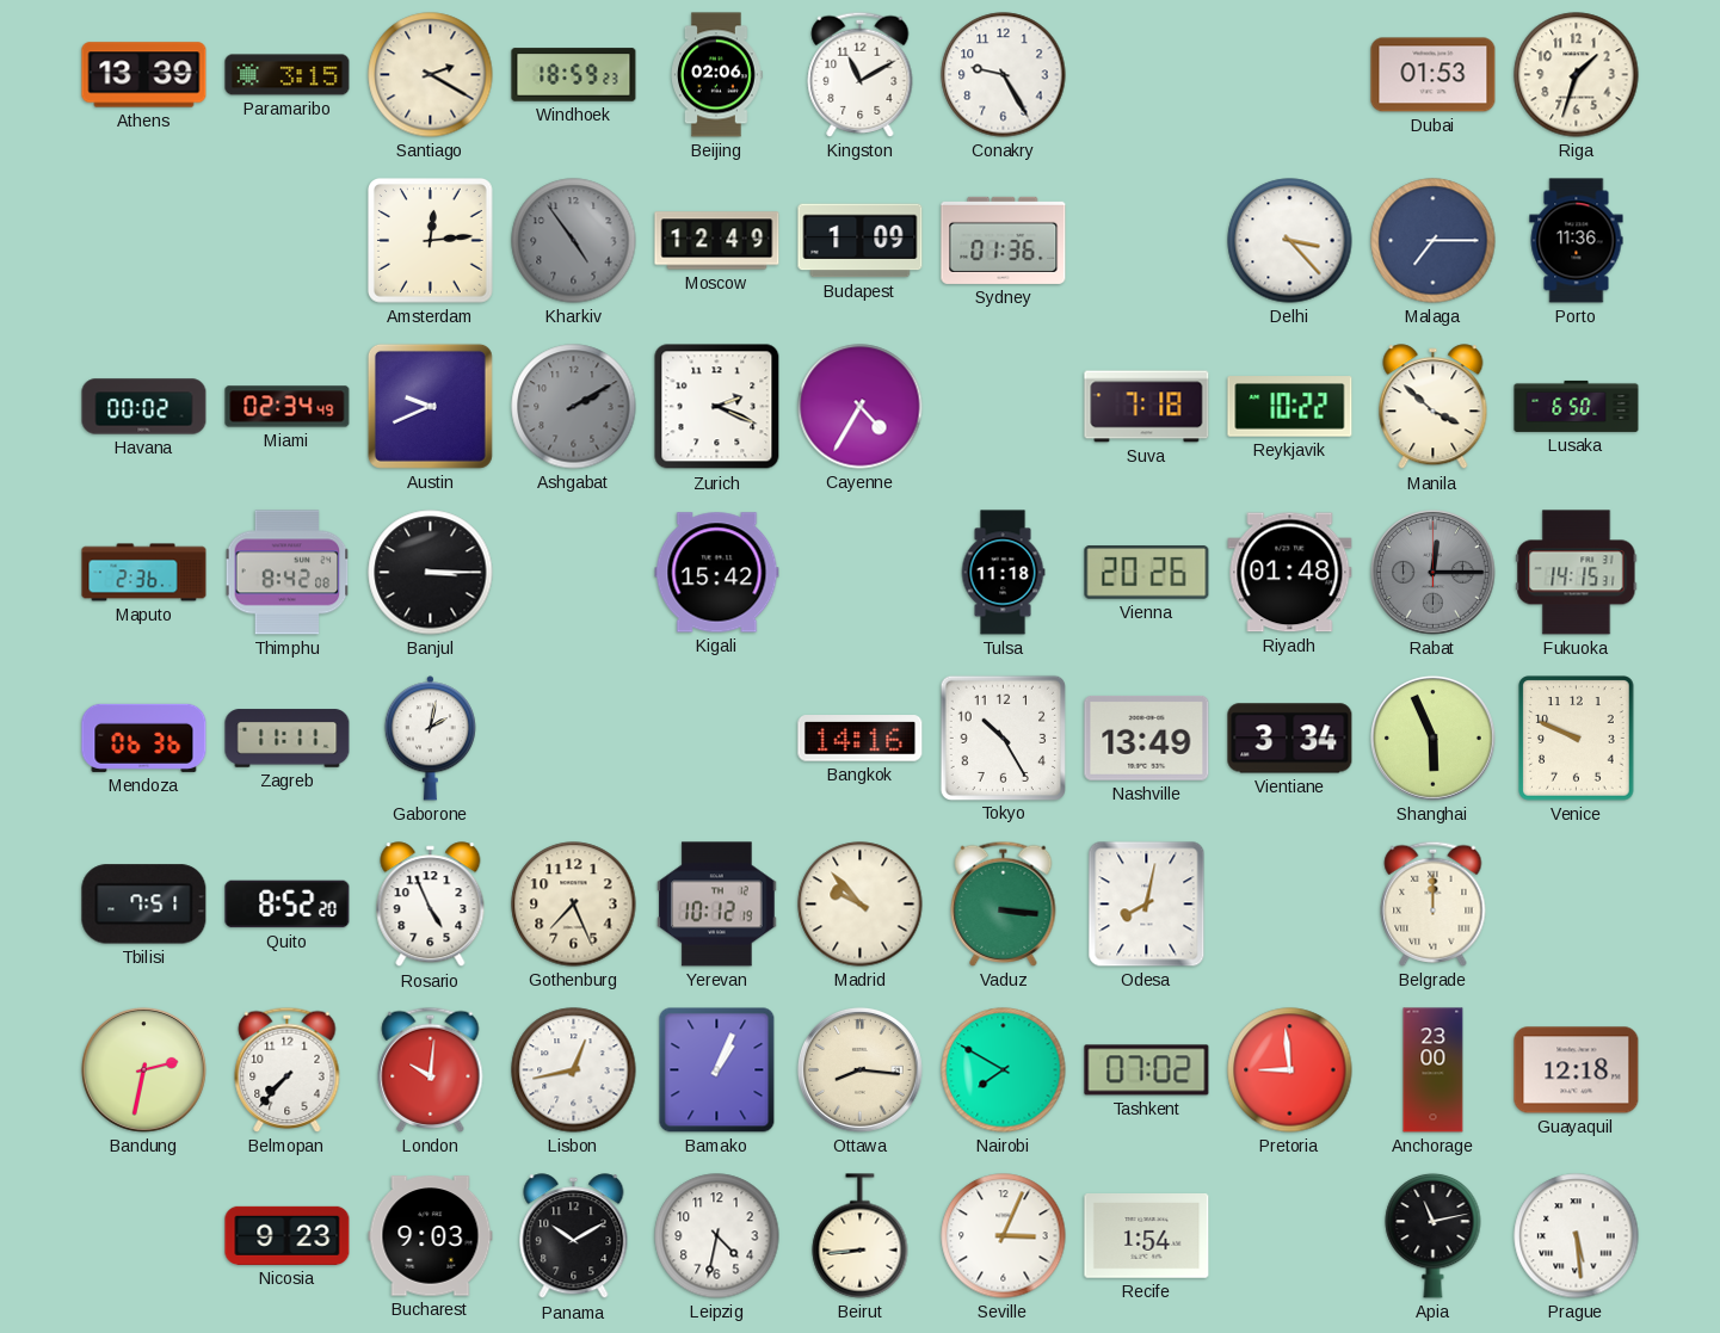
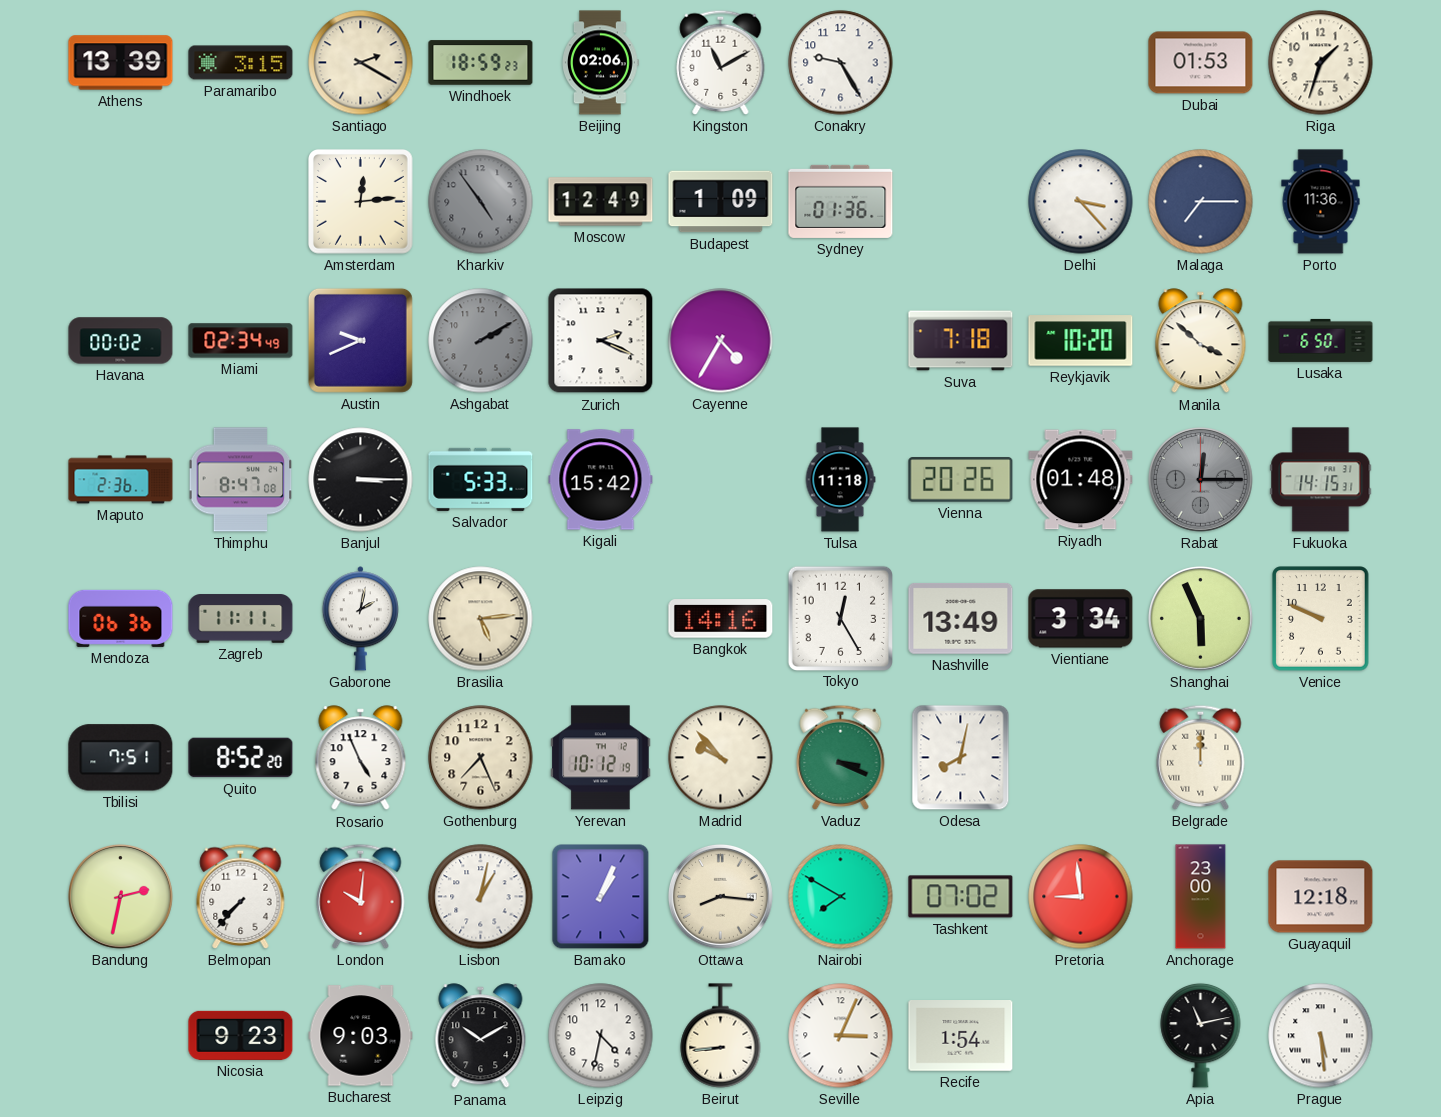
Reykjavik: 10:22 -> 10:20
Thimphu: 8:42 -> 8:47
Salvador: none -> 5:33
Brasilia: none -> 5:14
Tokyo: 10:25 -> 12:25
Vaduz: 3:16 -> 3:19
Lisbon: 12:43 -> 1:02
